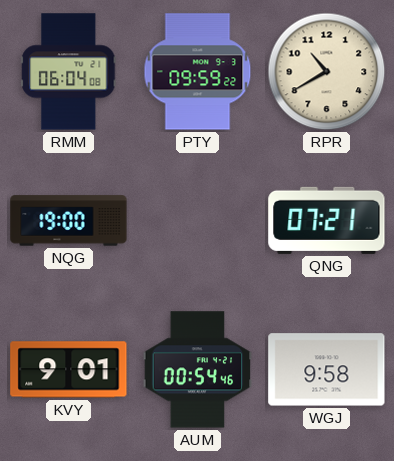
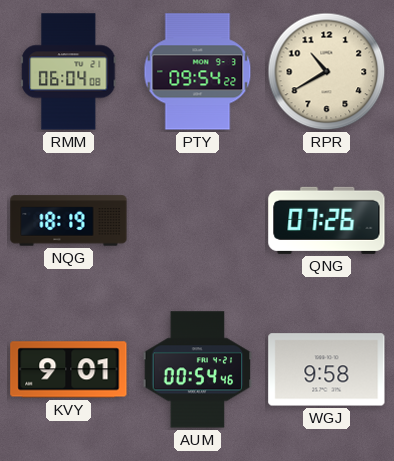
PTY: 09:59 -> 09:54
NQG: 19:00 -> 18:19
QNG: 07:21 -> 07:26
